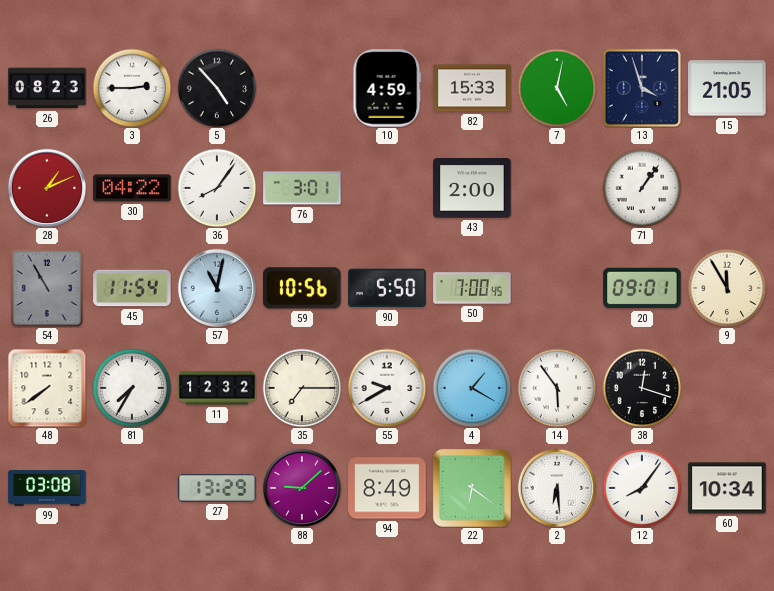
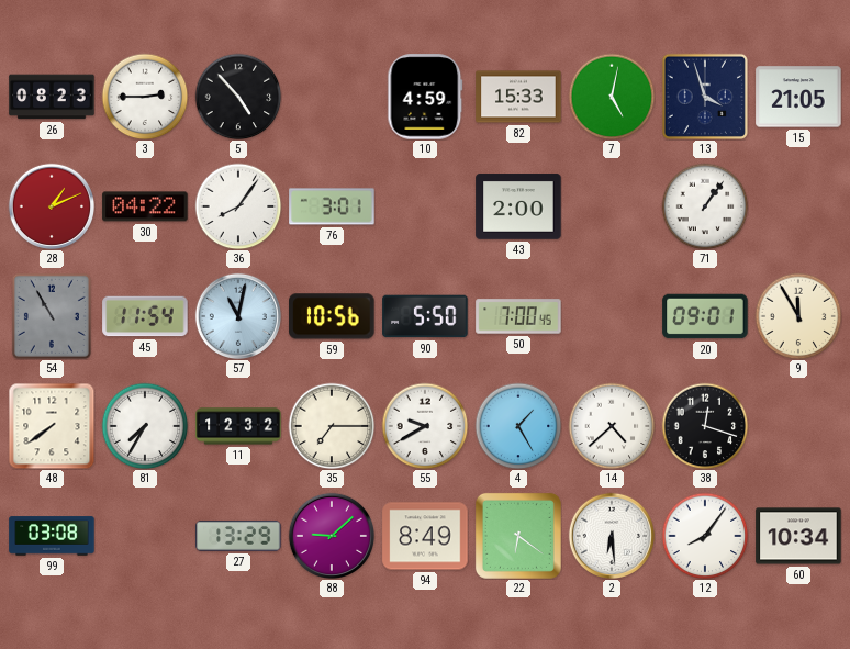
4: 1:20 -> 1:25
14: 5:54 -> 4:38
